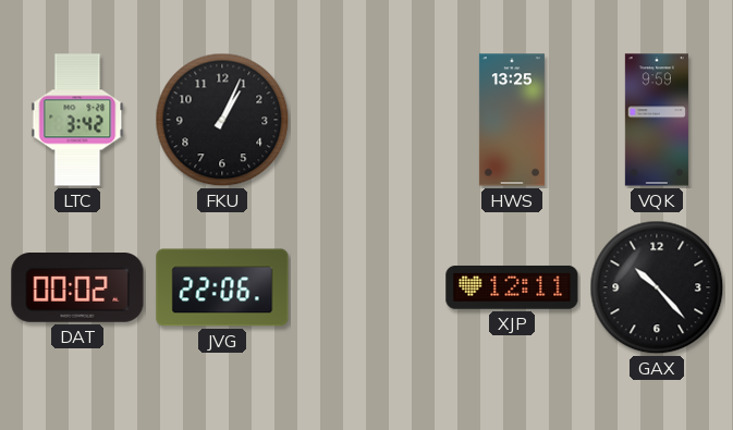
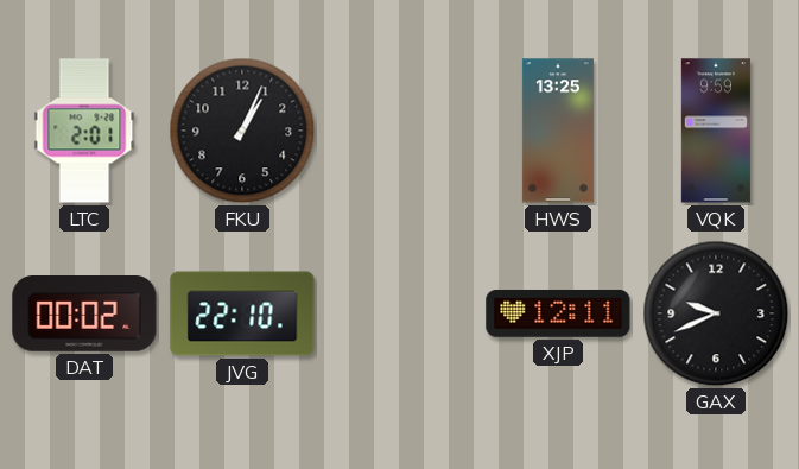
LTC: 3:42 -> 2:01
JVG: 22:06 -> 22:10
GAX: 10:23 -> 9:41
